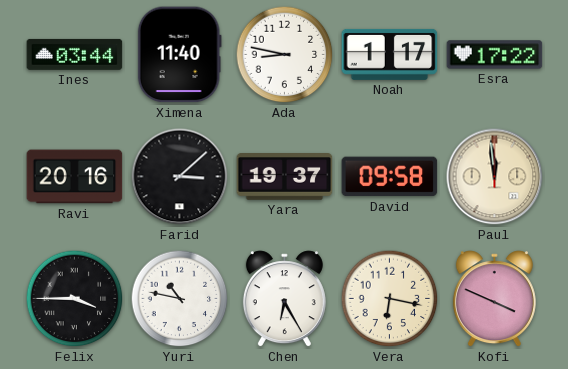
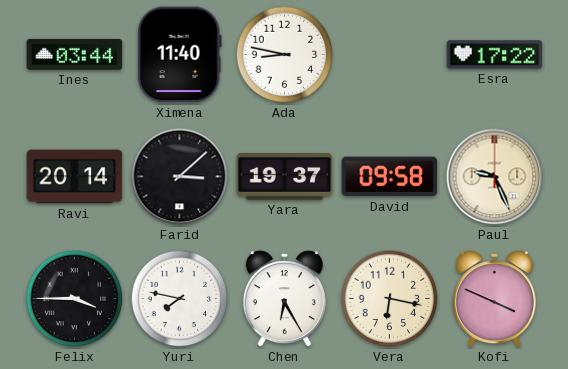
Noah: 1:17 -> none
Ravi: 20:16 -> 20:14
Paul: 11:59 -> 9:26
Yuri: 10:47 -> 7:47
